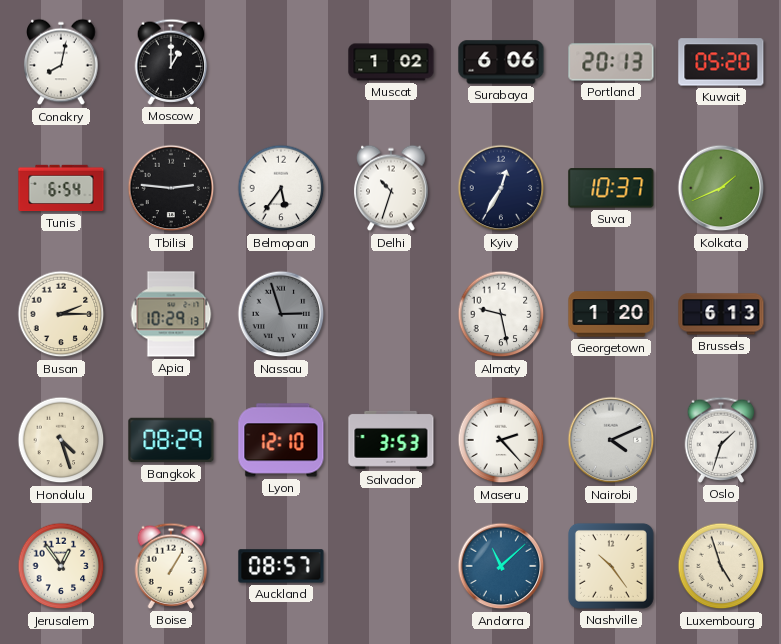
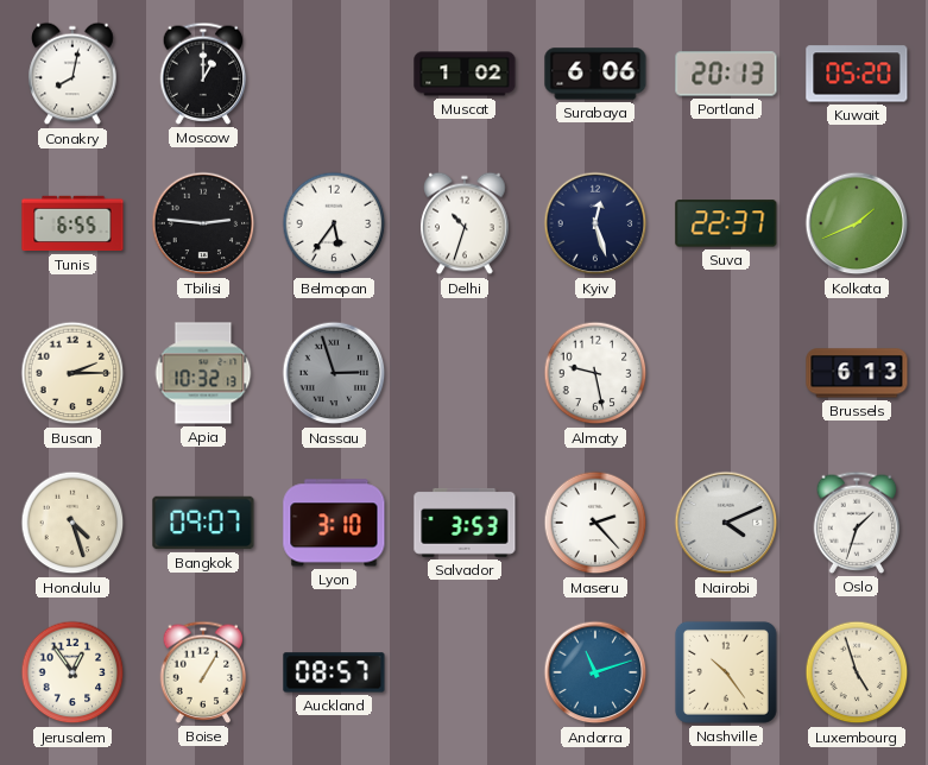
Tunis: 6:54 -> 6:55
Kyiv: 12:35 -> 12:27
Suva: 10:37 -> 22:37
Apia: 10:29 -> 10:32
Georgetown: 1:20 -> none
Bangkok: 08:29 -> 09:07
Lyon: 12:10 -> 3:10
Andorra: 11:08 -> 11:12
